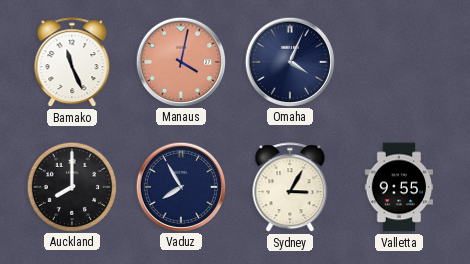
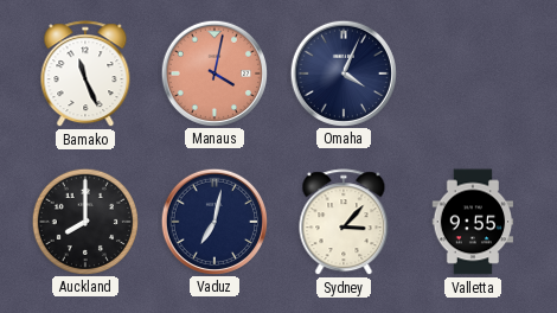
Vaduz: 7:55 -> 7:02
Sydney: 3:05 -> 3:07
